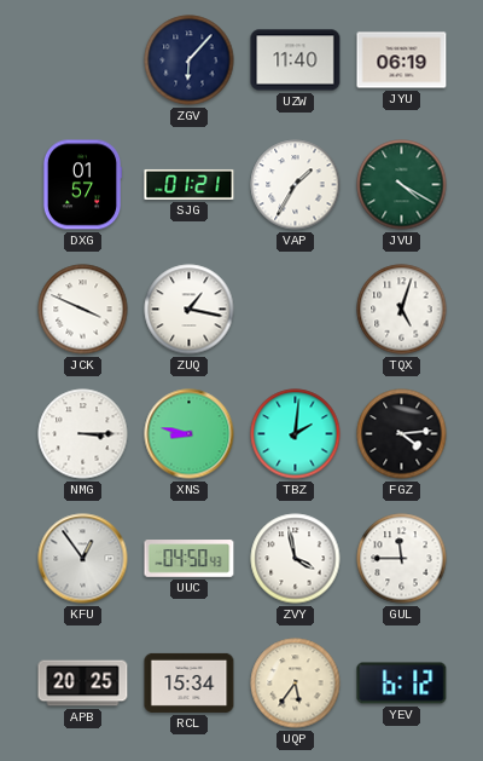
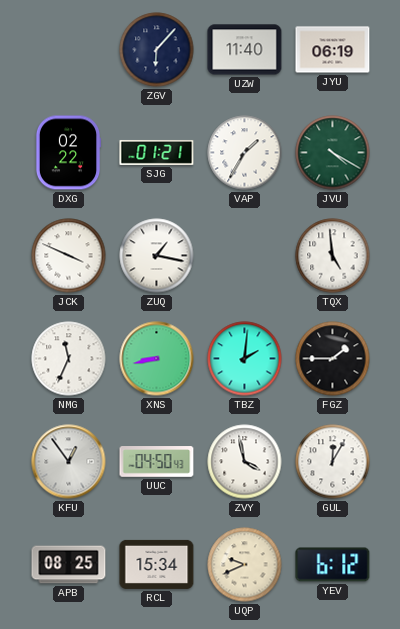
DXG: 01:57 -> 02:22
TQX: 5:03 -> 4:59
NMG: 3:15 -> 11:34
XNS: 8:47 -> 8:43
FGZ: 4:14 -> 1:45
GUL: 11:45 -> 12:05
APB: 20:25 -> 08:25
UQP: 5:36 -> 9:41
